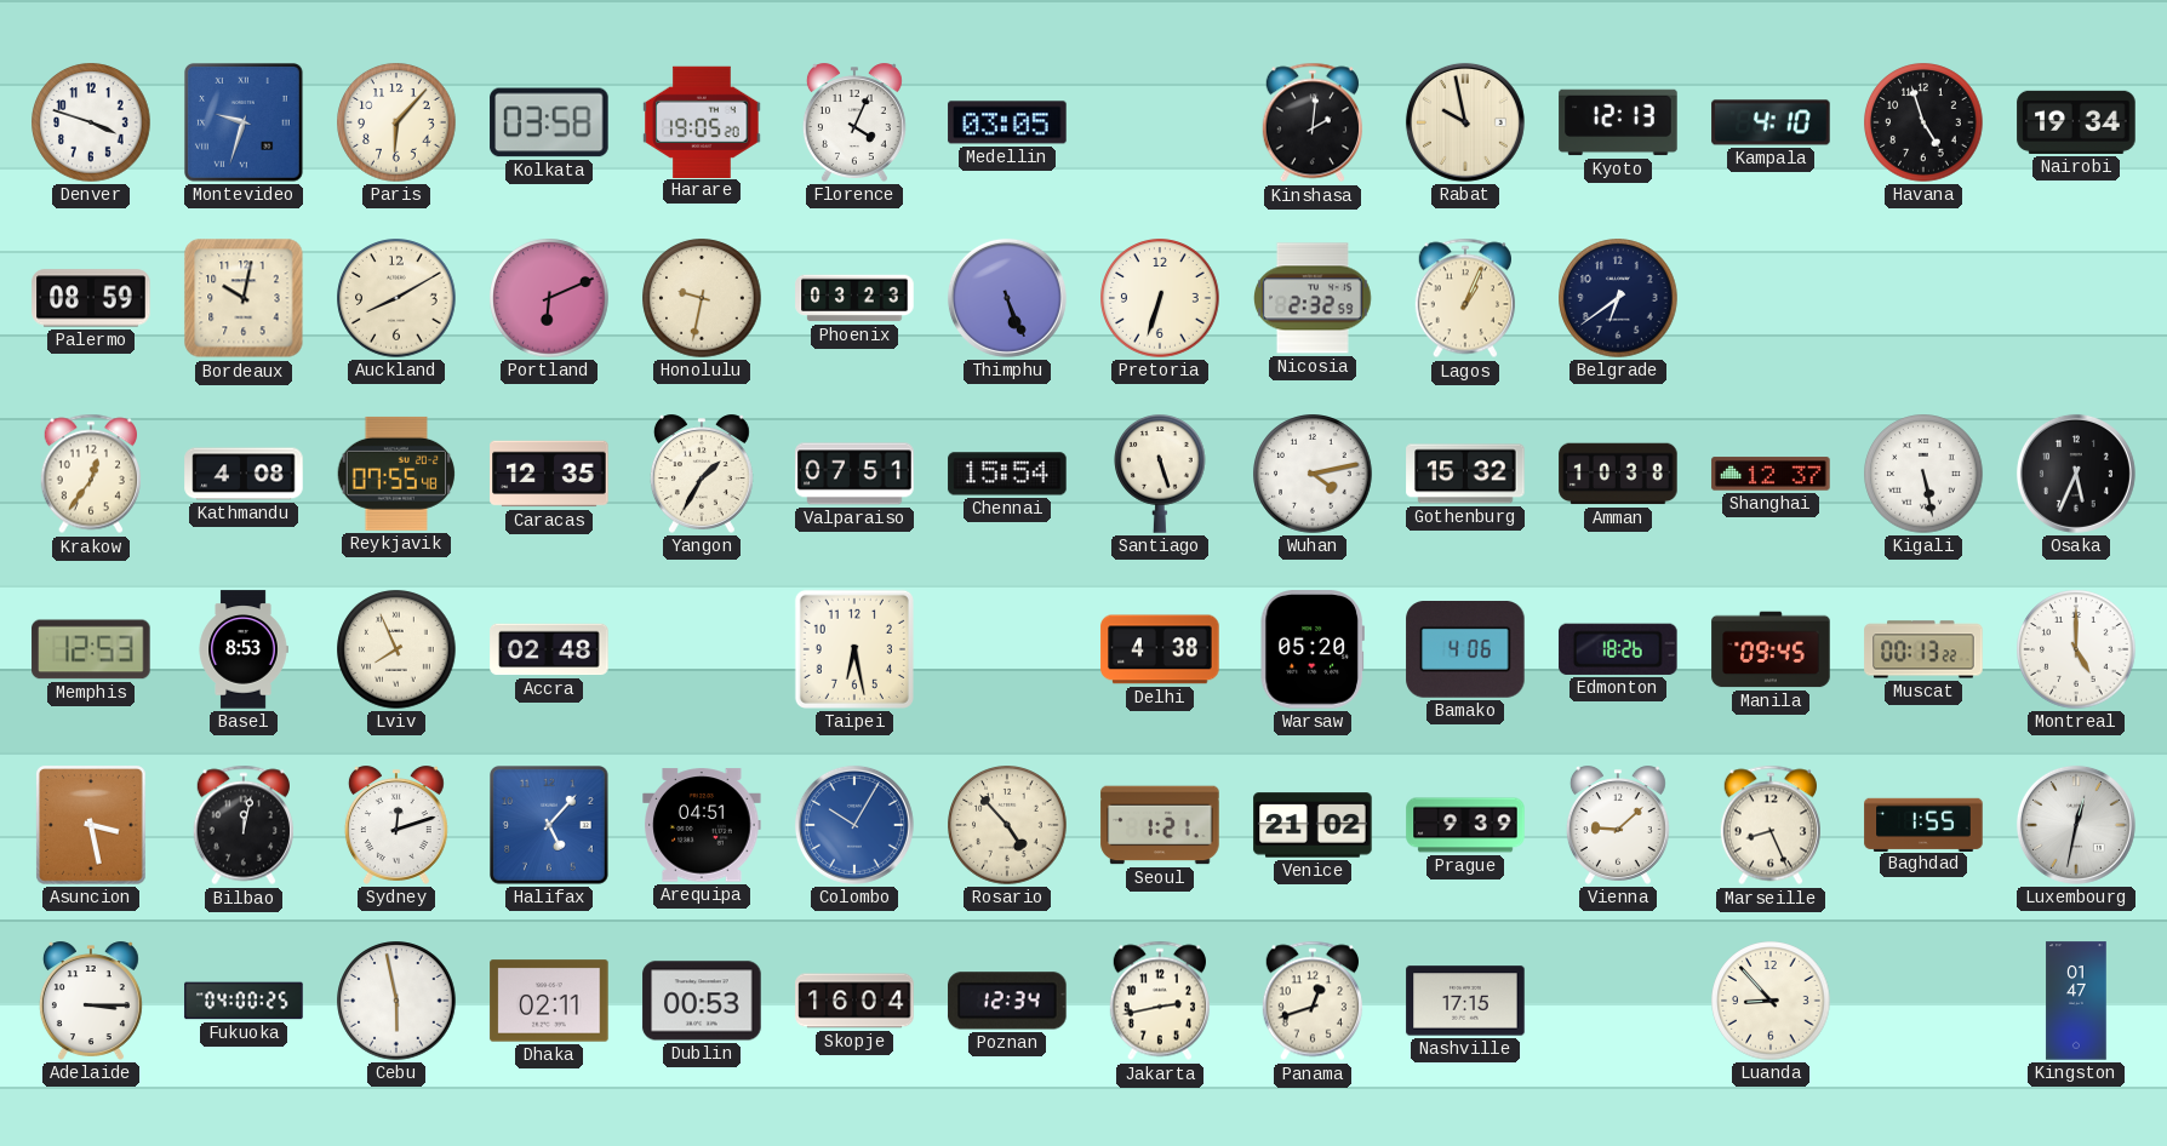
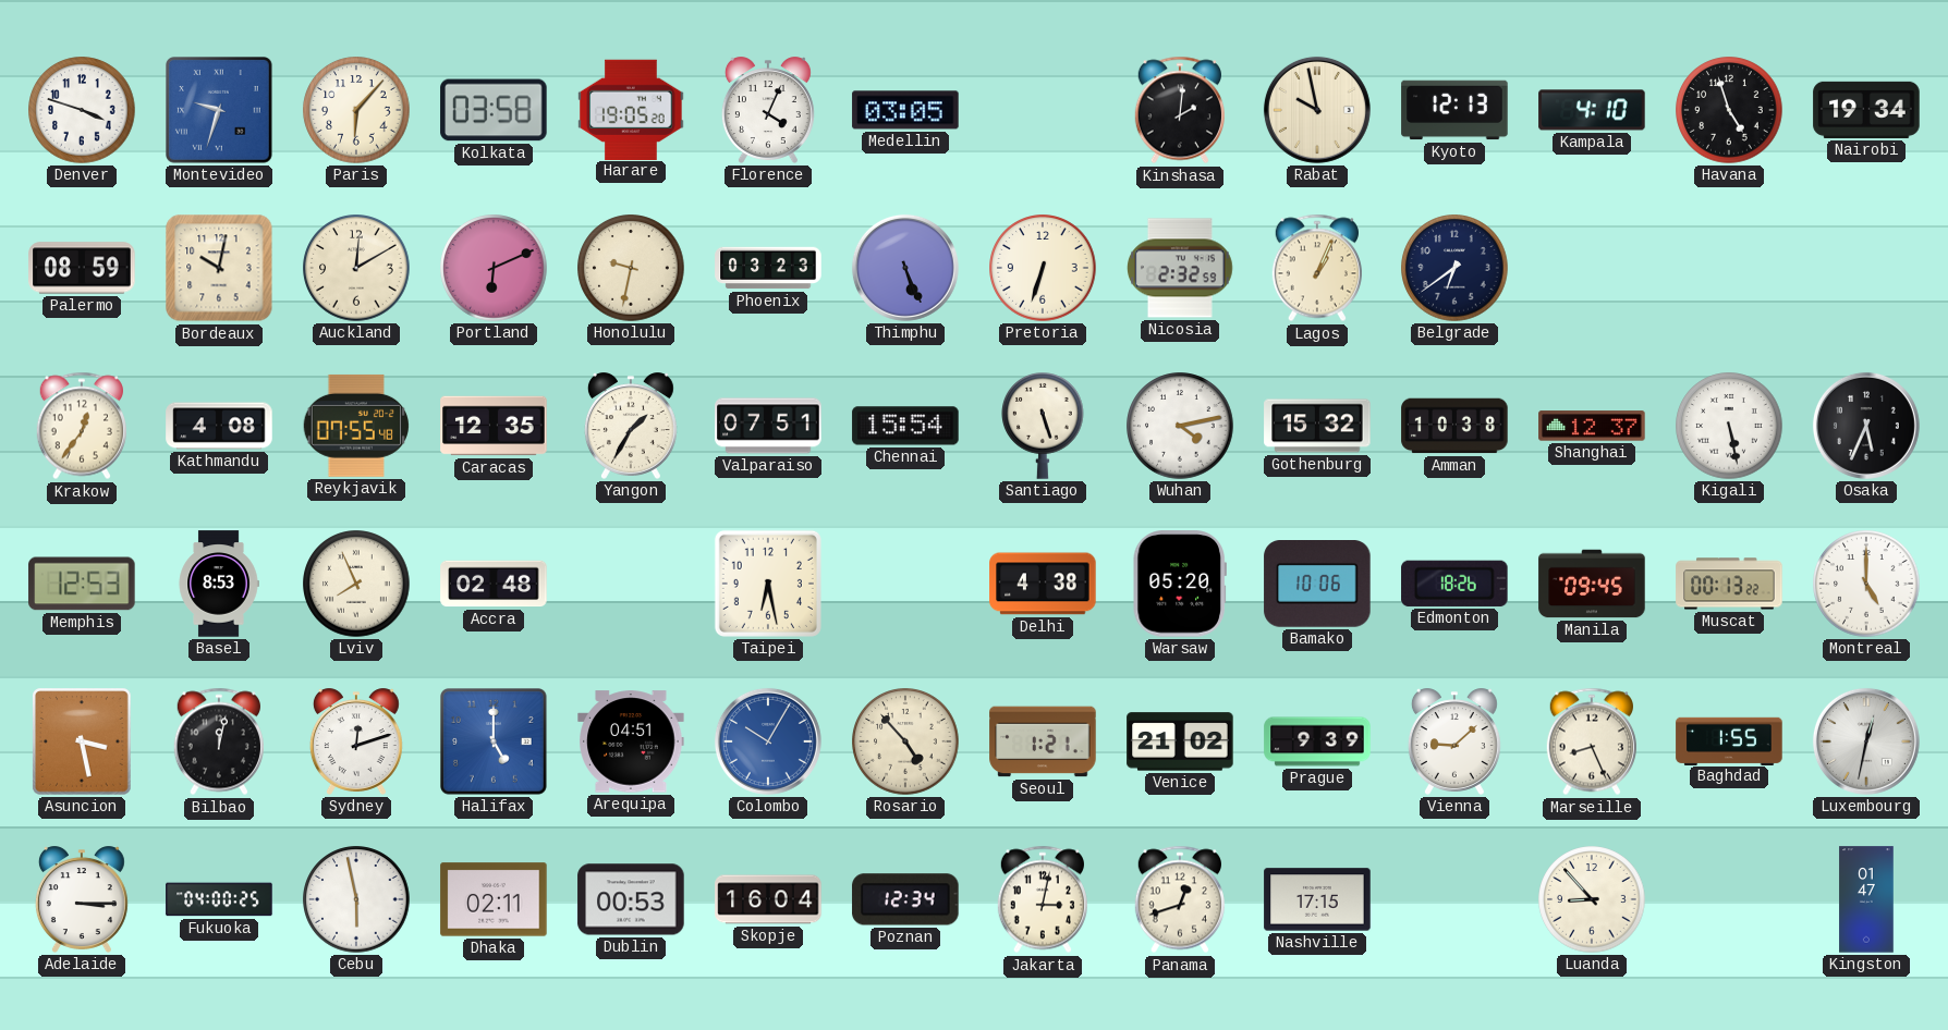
Auckland: 8:10 -> 12:10
Bamako: 4:06 -> 10:06
Halifax: 5:07 -> 5:00
Jakarta: 2:43 -> 3:02
